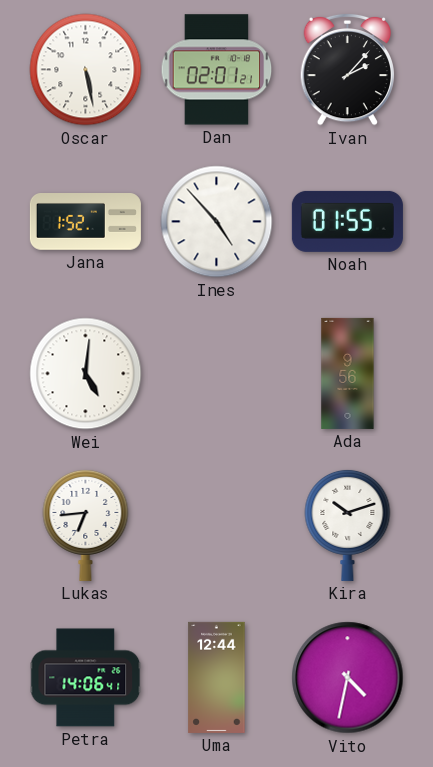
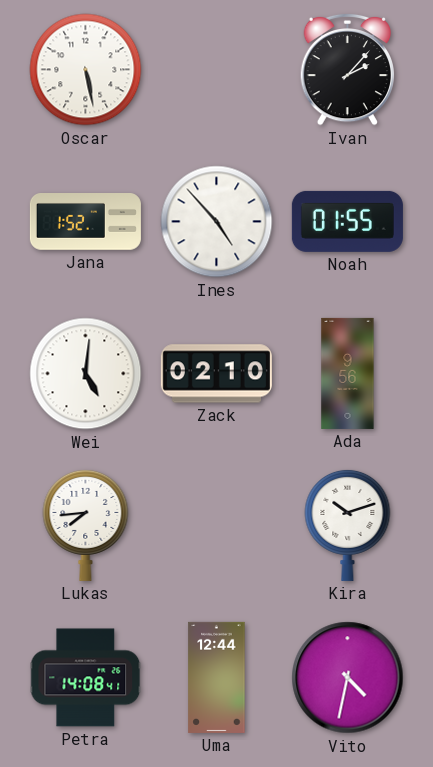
Dan: 02:01 -> none
Zack: none -> 02:10
Lukas: 6:44 -> 7:44
Petra: 14:06 -> 14:08
